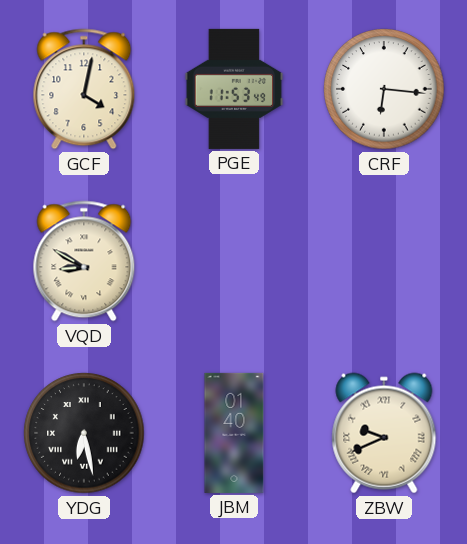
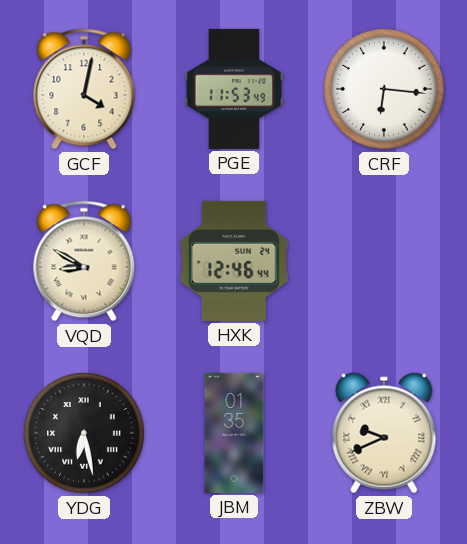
HXK: none -> 12:46
JBM: 01:40 -> 01:35
